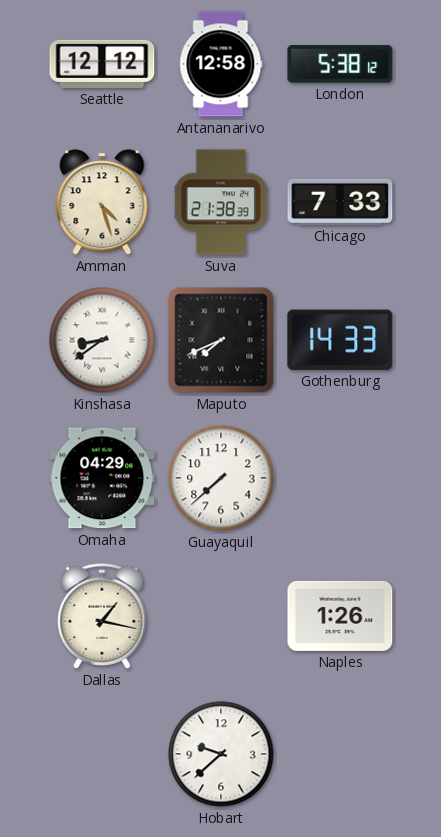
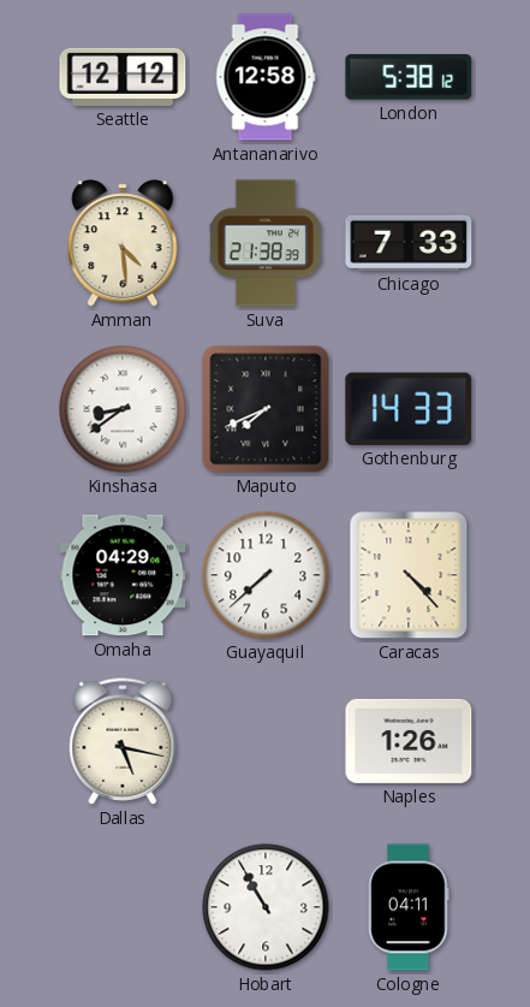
Amman: 4:27 -> 4:29
Caracas: none -> 4:23
Dallas: 1:17 -> 5:17
Hobart: 9:38 -> 10:55
Cologne: none -> 04:11
